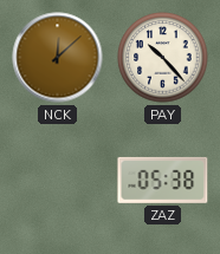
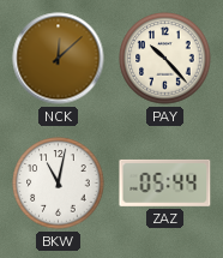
BKW: none -> 11:02
ZAZ: 05:38 -> 05:44
